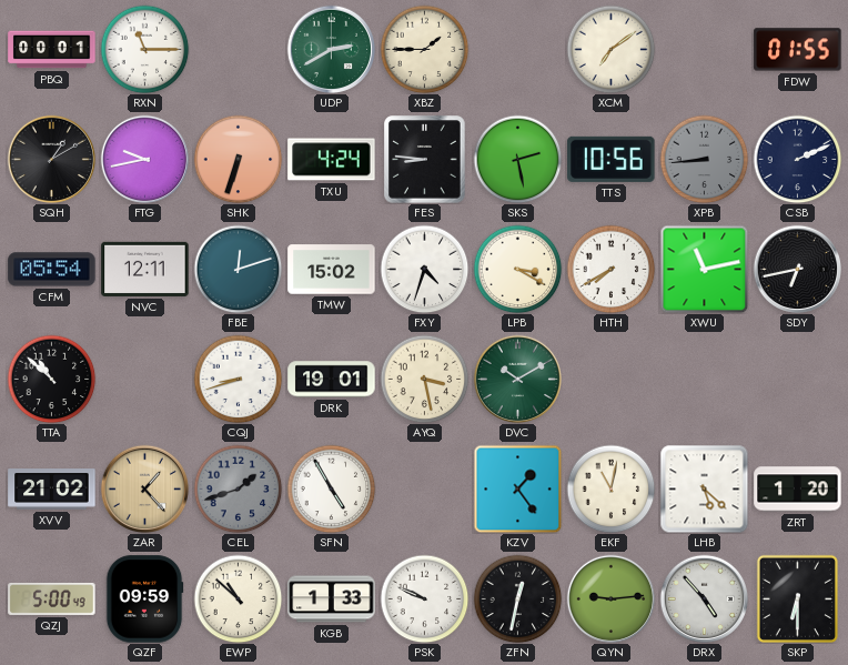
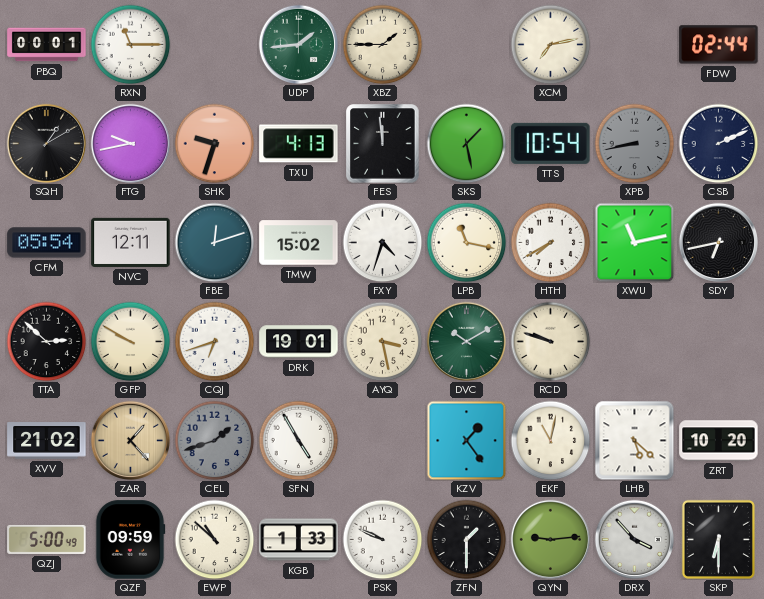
UDP: 2:40 -> 1:44
XCM: 7:09 -> 7:13
FDW: 01:55 -> 02:44
SHK: 6:33 -> 9:33
TXU: 4:24 -> 4:13
FES: 8:46 -> 11:59
SKS: 2:28 -> 1:28
TTS: 10:56 -> 10:54
XPB: 8:44 -> 8:43
LPB: 3:20 -> 11:17
TTA: 10:52 -> 2:52
GFP: none -> 9:50
CQJ: 8:42 -> 6:42
RCD: none -> 9:48
ZRT: 1:20 -> 10:20
ZFN: 12:32 -> 1:30
DRX: 4:53 -> 3:53
